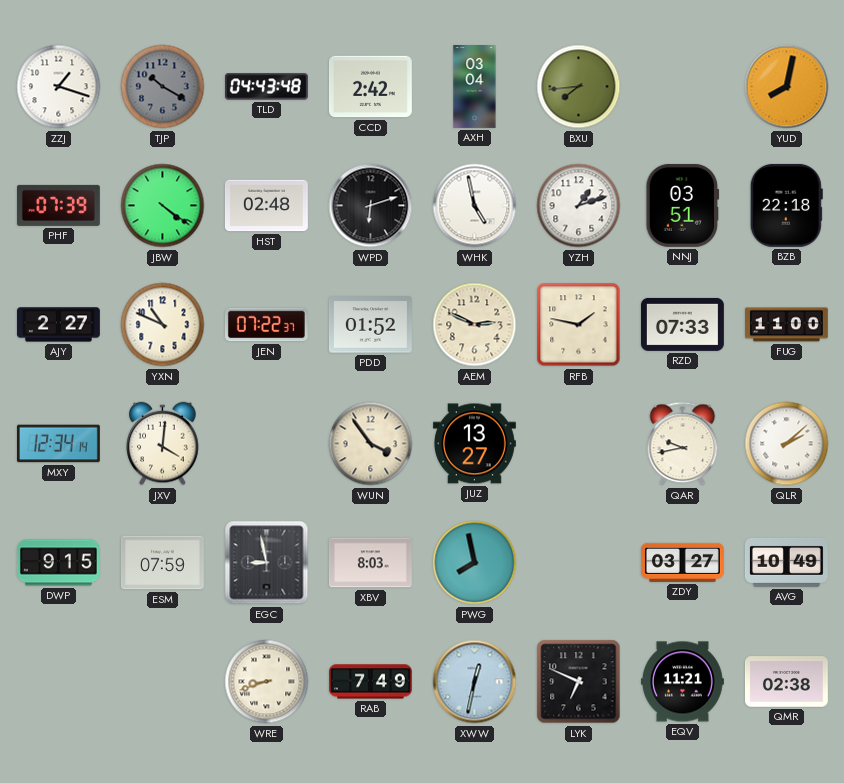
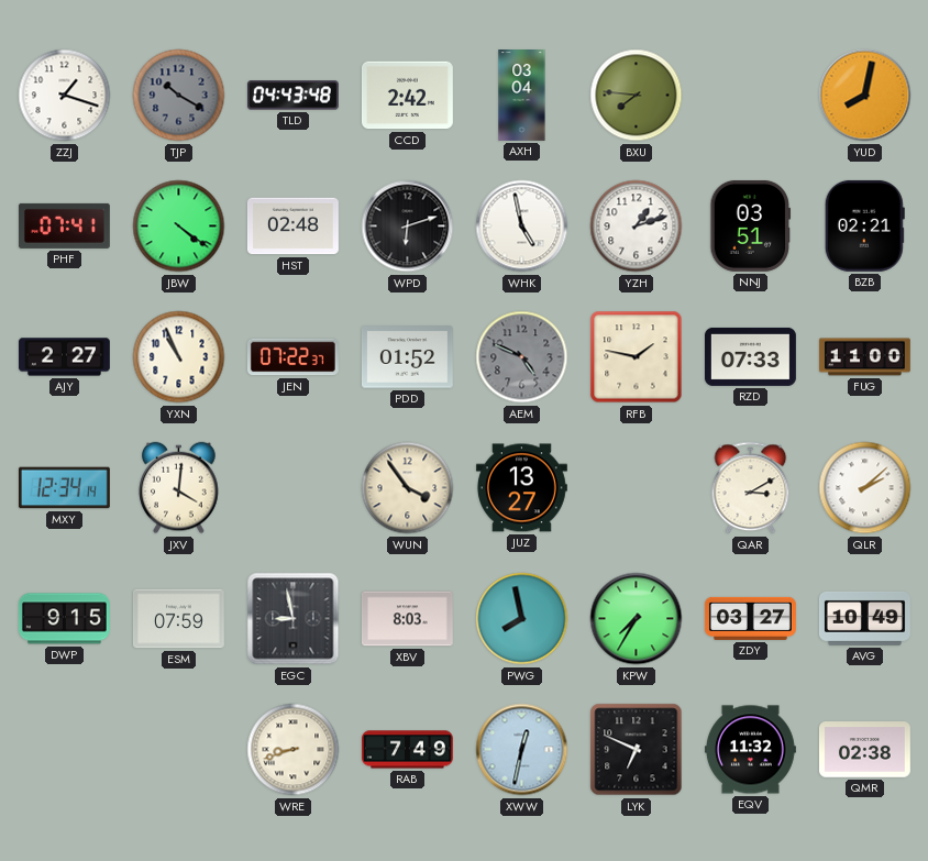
BXU: 7:44 -> 7:46
PHF: 07:39 -> 07:41
BZB: 22:18 -> 02:21
YXN: 10:49 -> 10:56
AEM: 2:49 -> 4:49
AEM dial: cream -> grey
QAR: 9:43 -> 3:10
KPW: none -> 7:35
EQV: 11:21 -> 11:32
